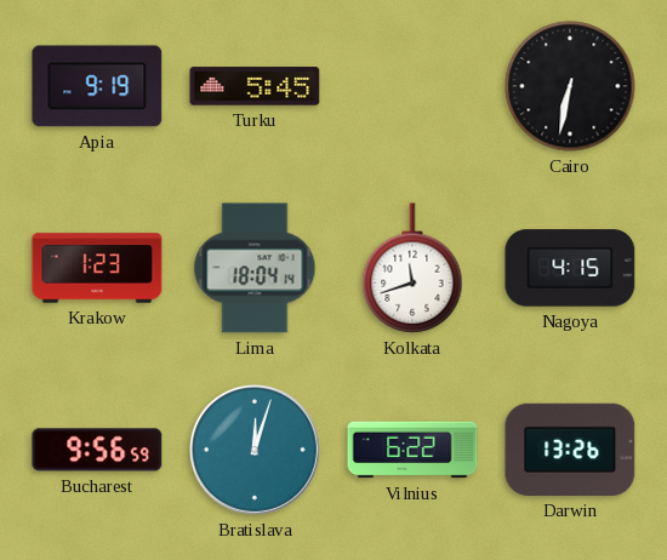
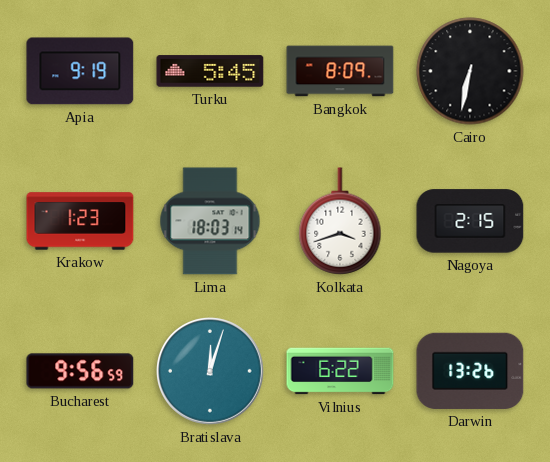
Bangkok: none -> 8:09
Lima: 18:04 -> 18:03
Kolkata: 11:42 -> 3:42
Nagoya: 4:15 -> 2:15
